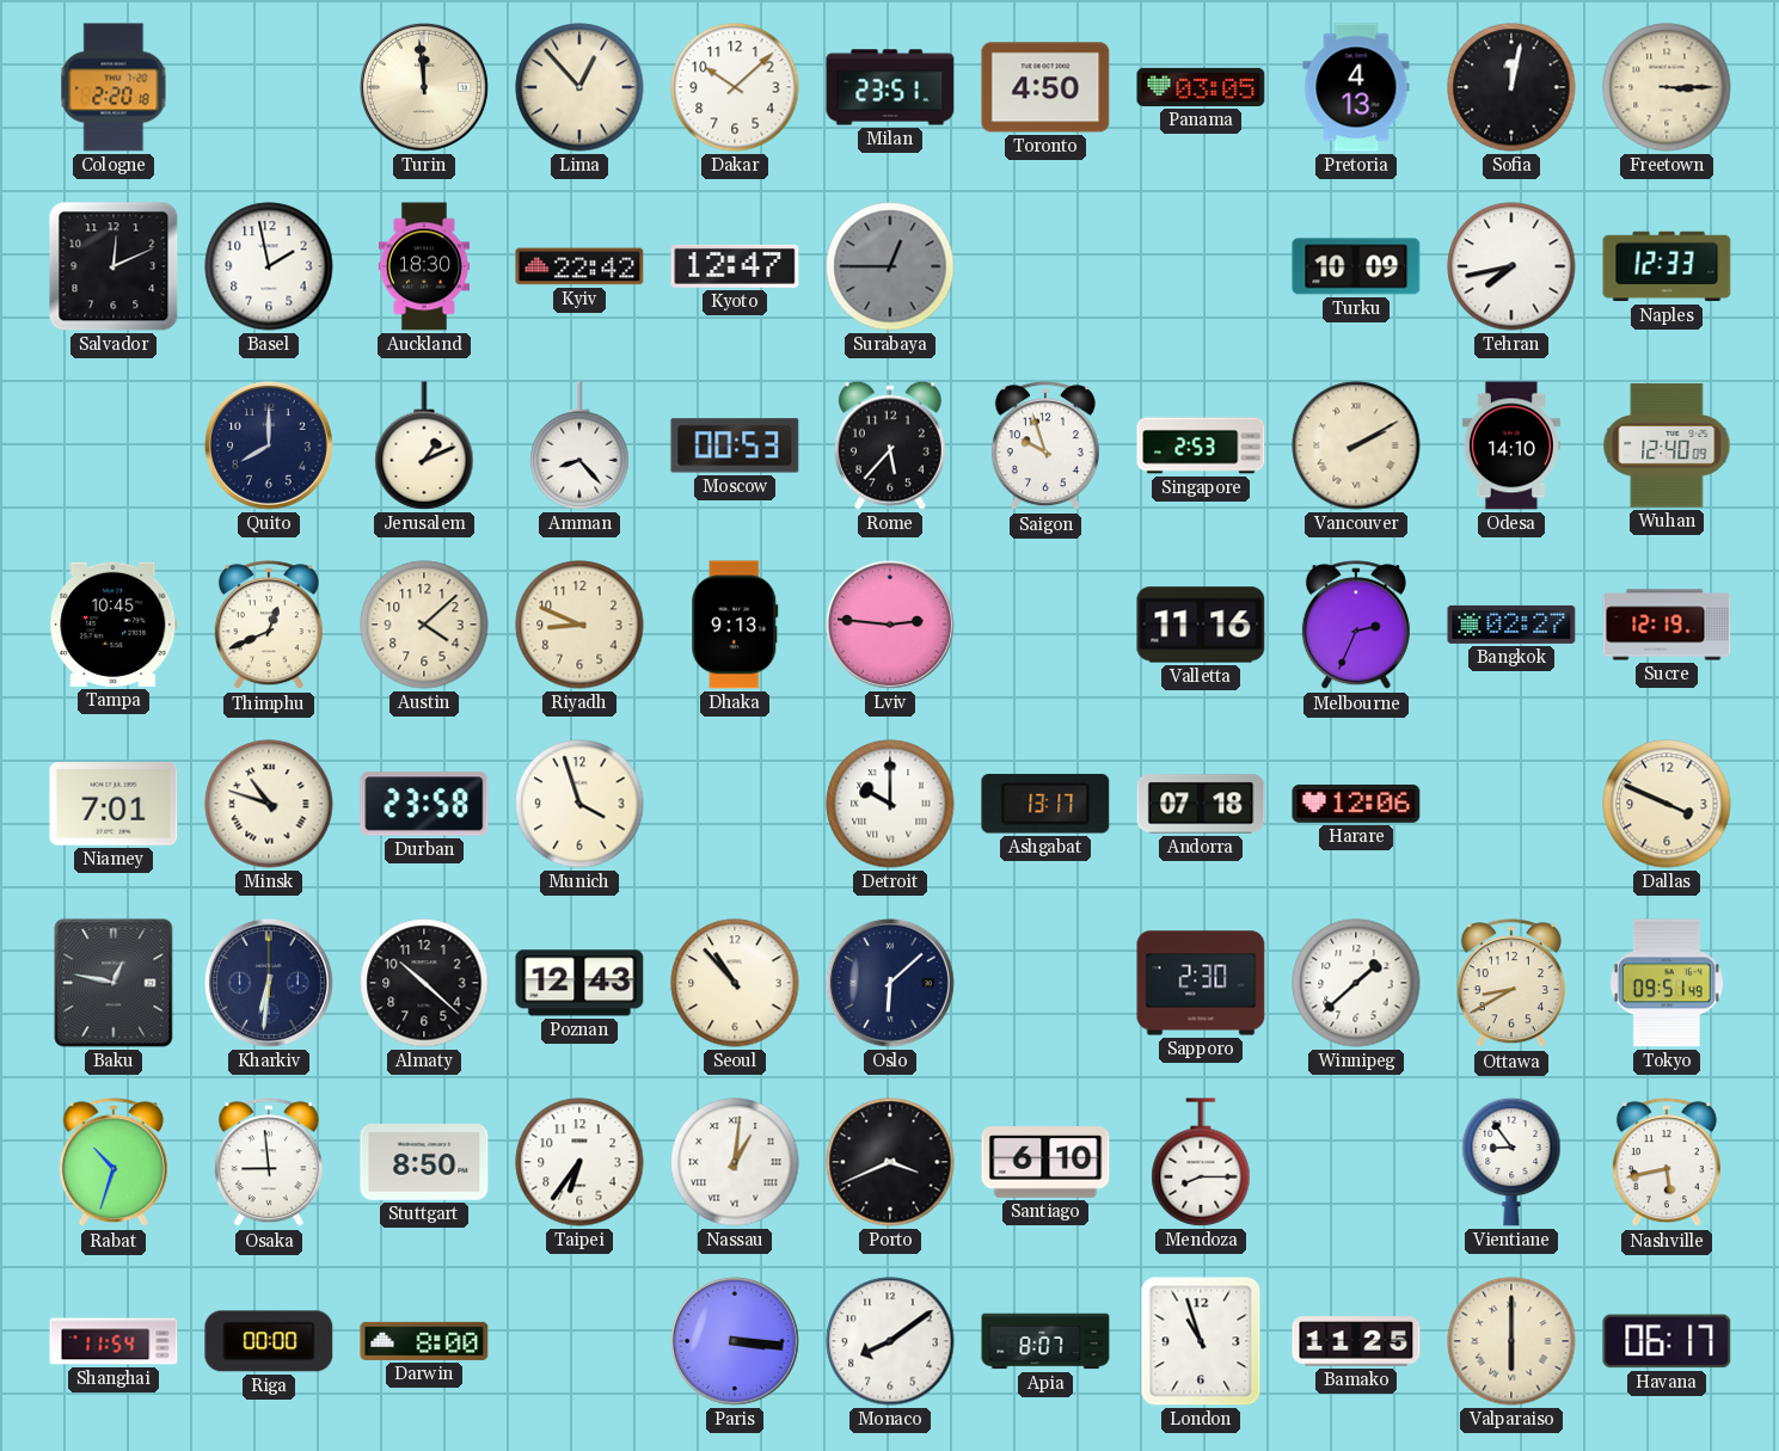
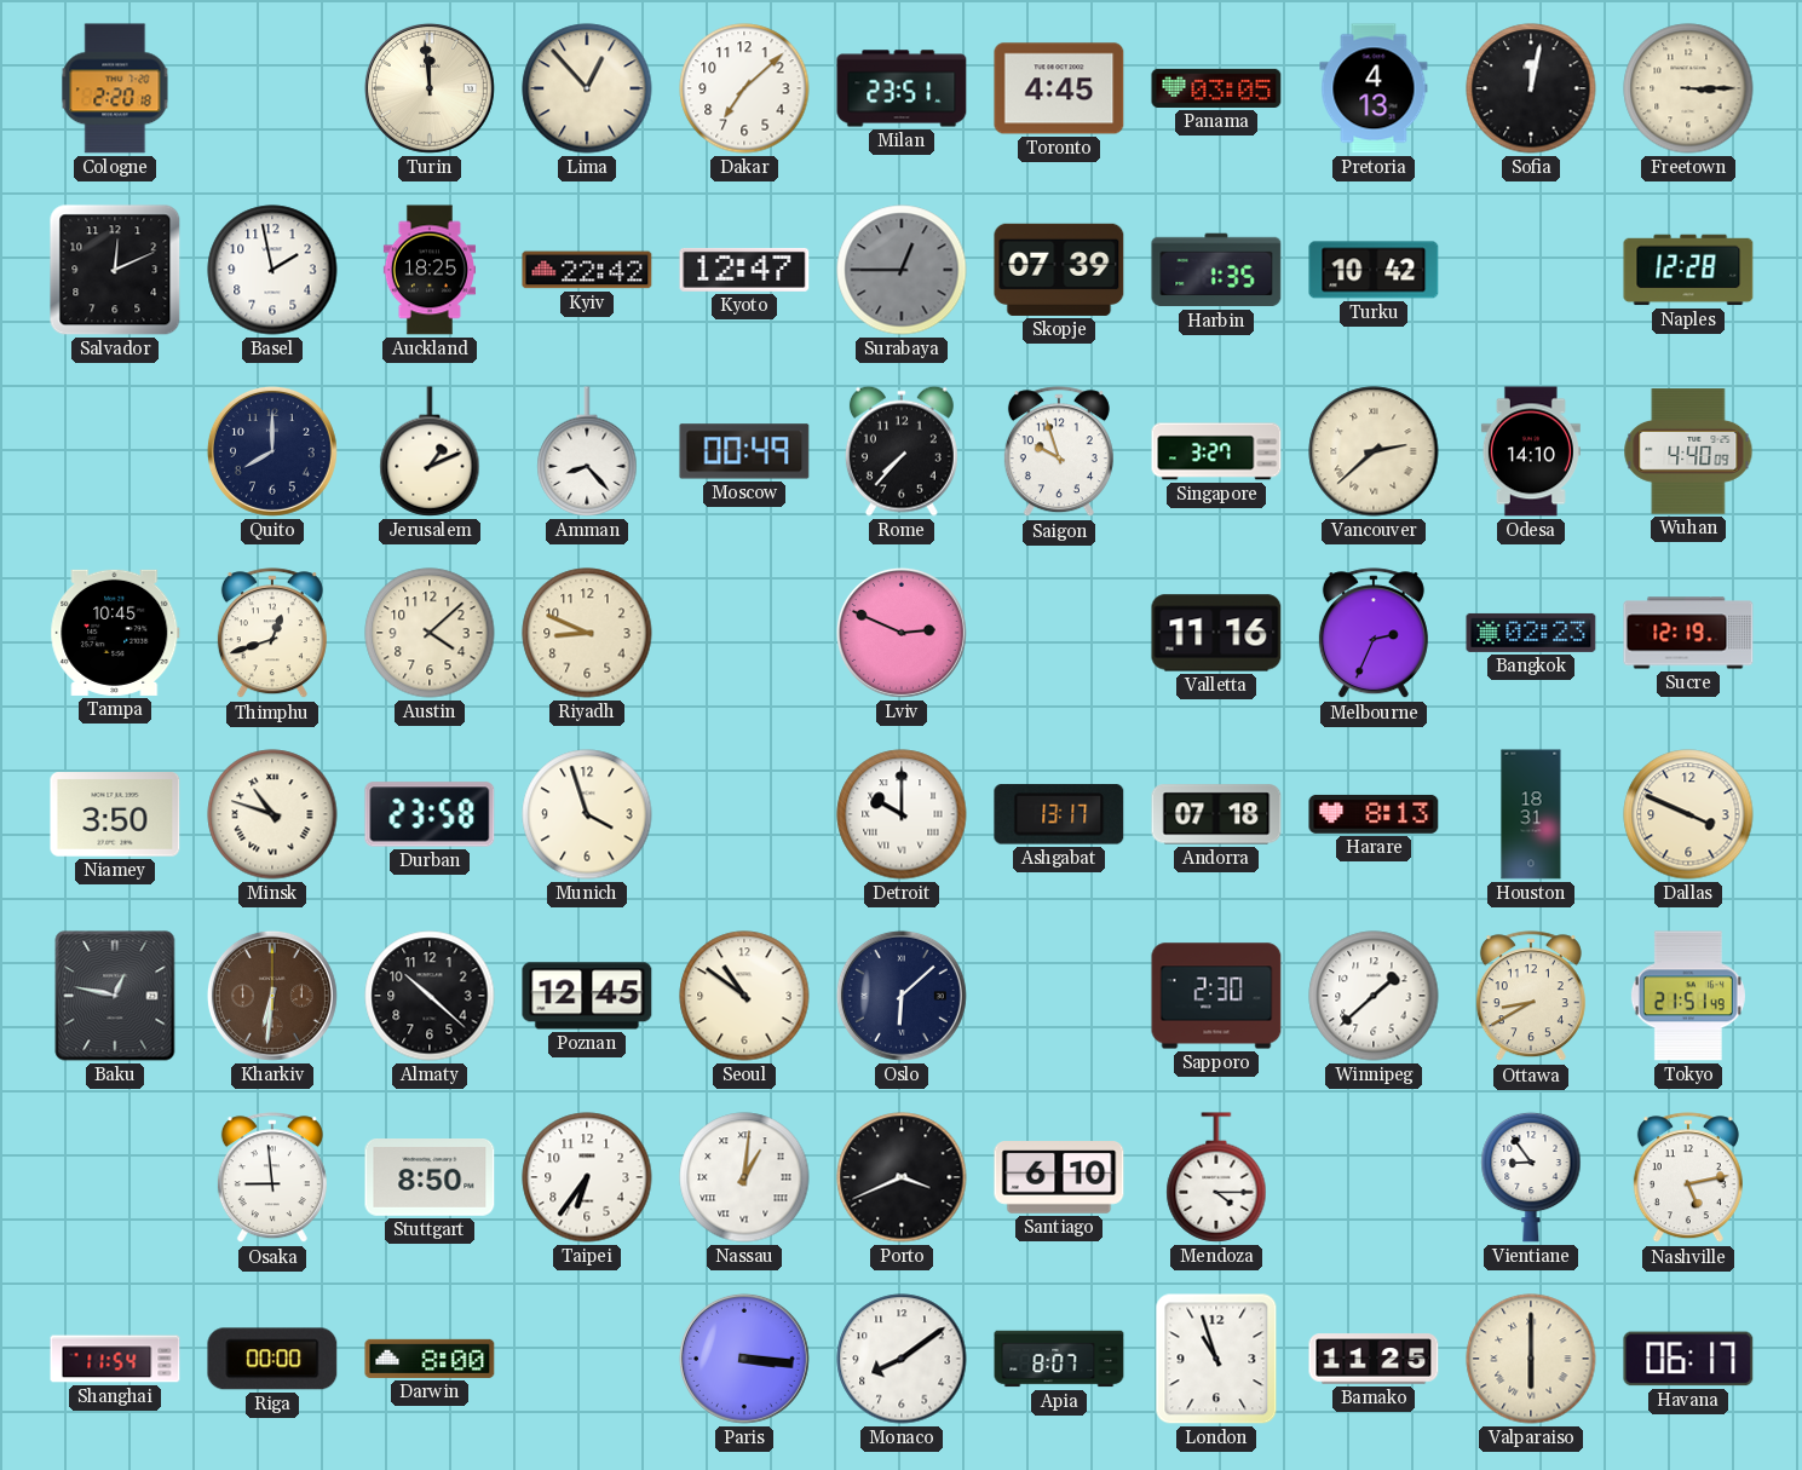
Dakar: 10:08 -> 7:08
Toronto: 4:50 -> 4:45
Auckland: 18:30 -> 18:25
Skopje: none -> 07:39
Harbin: none -> 1:35
Turku: 10:09 -> 10:42
Tehran: 7:43 -> none
Naples: 12:33 -> 12:28
Moscow: 00:53 -> 00:49
Rome: 5:37 -> 7:37
Singapore: 2:53 -> 3:27
Vancouver: 2:10 -> 2:38
Wuhan: 12:40 -> 4:40
Thimphu: 12:41 -> 12:42
Dhaka: 9:13 -> none
Lviv: 2:46 -> 2:49
Bangkok: 02:27 -> 02:23
Niamey: 7:01 -> 3:50
Harare: 12:06 -> 8:13
Houston: none -> 18:31
Kharkiv dial: navy -> brown
Poznan: 12:43 -> 12:45
Seoul: 10:53 -> 10:51
Tokyo: 09:51 -> 21:51
Rabat: 10:33 -> none
Mendoza: 8:15 -> 4:15
Nashville: 5:43 -> 5:13
